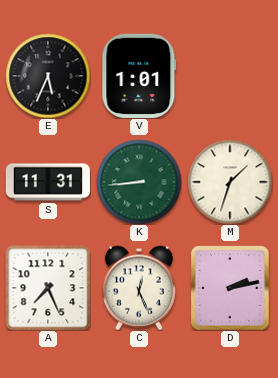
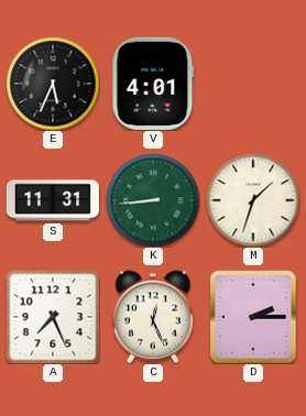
V: 1:01 -> 4:01
D: 2:13 -> 2:15
